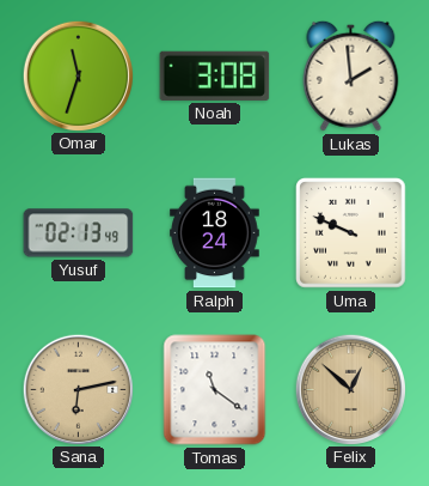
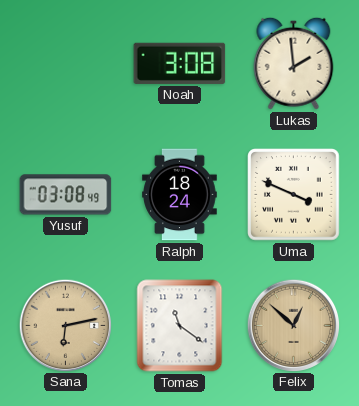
Omar: 11:33 -> none
Yusuf: 02:13 -> 03:08
Uma: 9:49 -> 3:49
